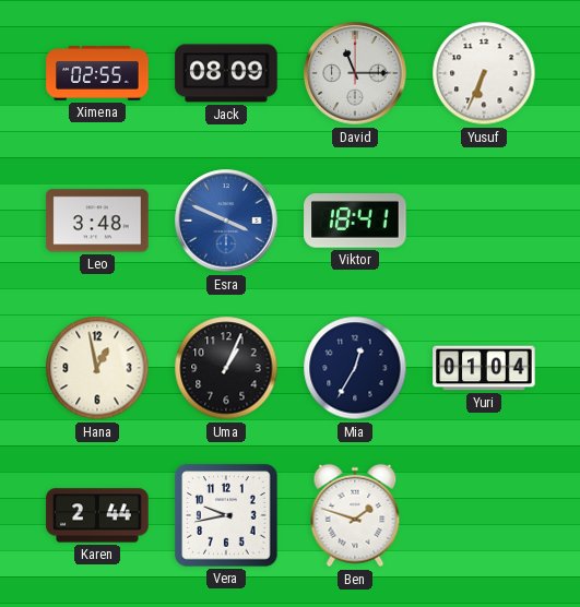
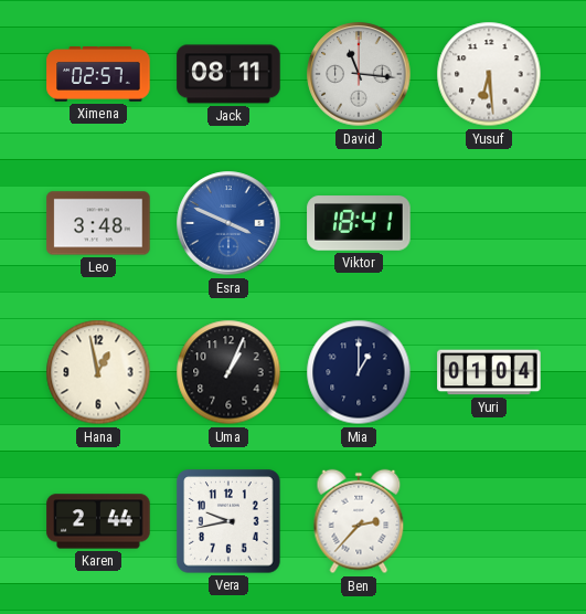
Ximena: 02:55 -> 02:57
Jack: 08:09 -> 08:11
David: 11:15 -> 11:16
Yusuf: 6:34 -> 6:29
Mia: 12:35 -> 1:00
Ben: 1:48 -> 2:37
